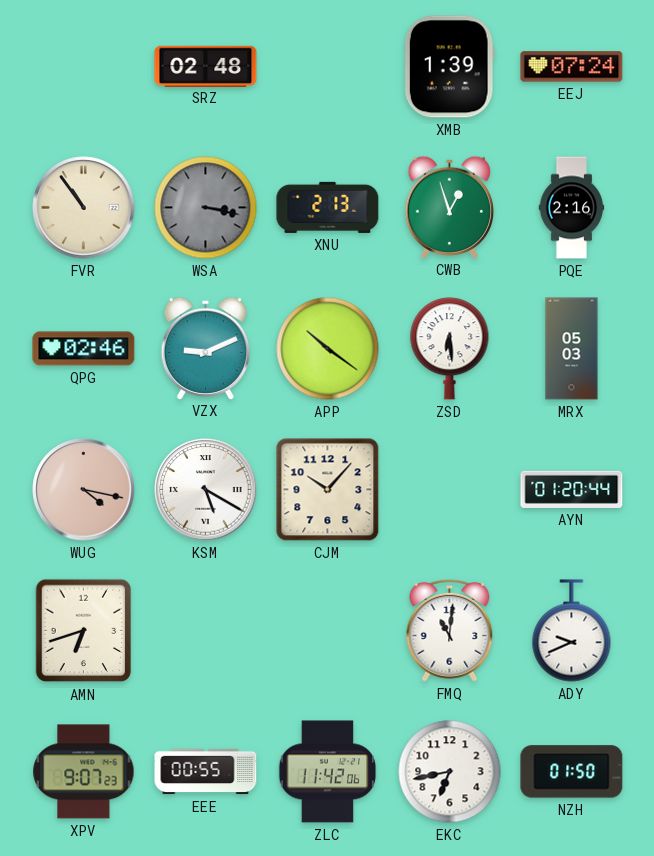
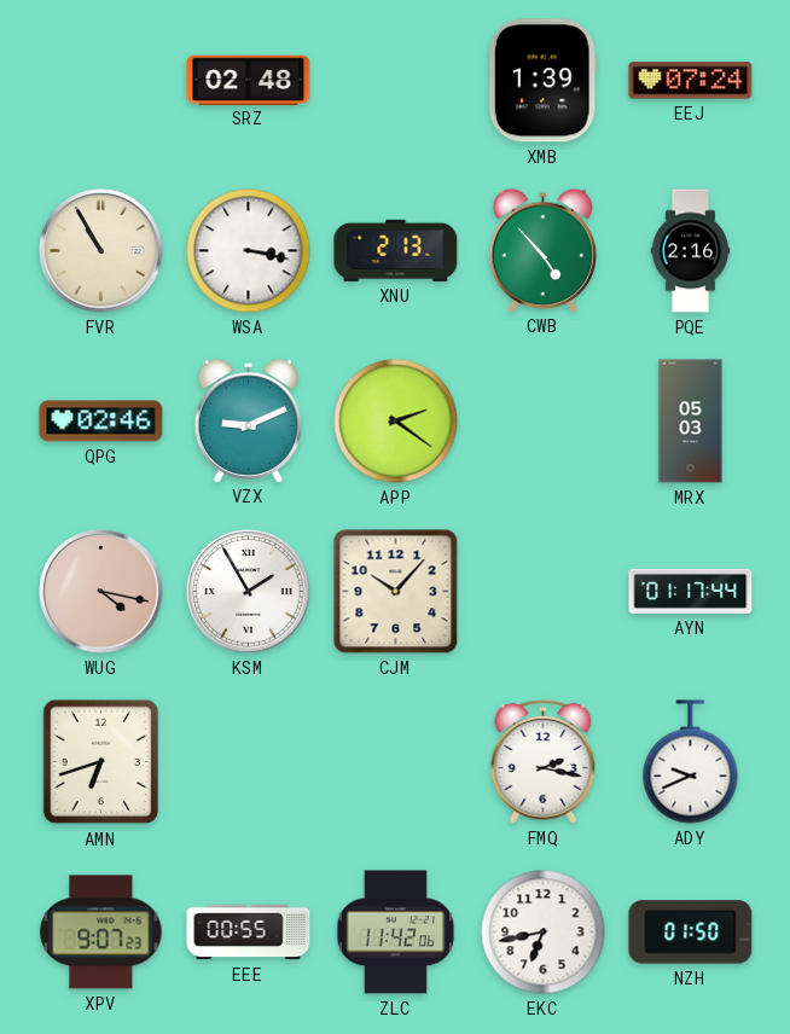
FVR: 10:54 -> 10:55
WSA dial: grey -> white
CWB: 12:57 -> 4:53
APP: 10:21 -> 2:21
ZSD: 6:29 -> none
KSM: 5:20 -> 1:55
AYN: 01:20 -> 01:17
FMQ: 11:01 -> 2:17
